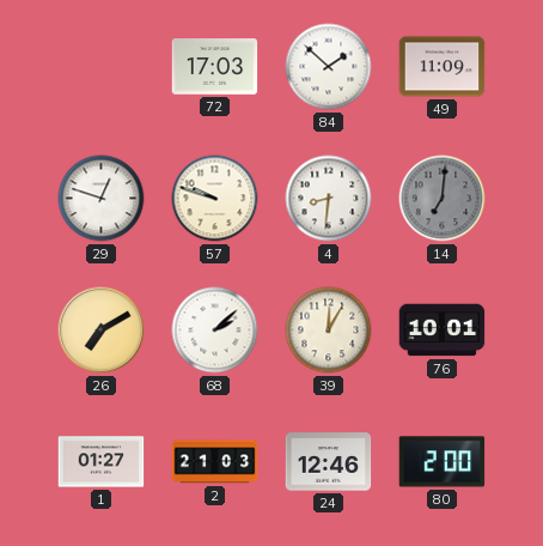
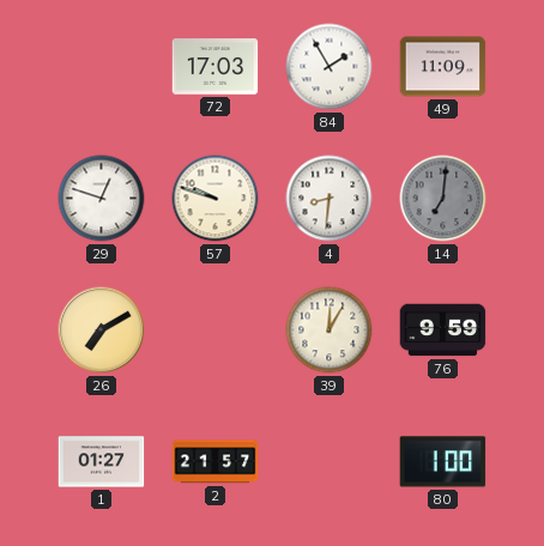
84: 1:52 -> 1:55
68: 2:08 -> none
76: 10:01 -> 9:59
2: 21:03 -> 21:57
24: 12:46 -> none
80: 2:00 -> 1:00
